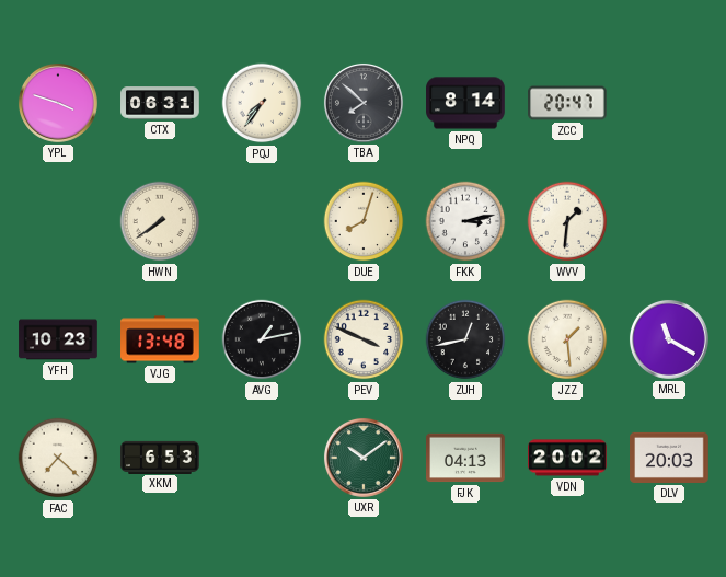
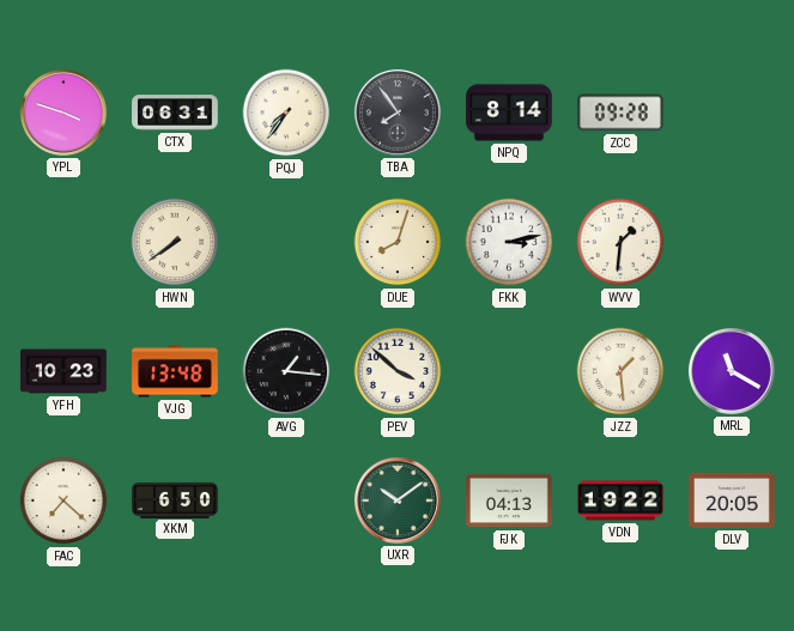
TBA: 7:52 -> 7:54
ZCC: 20:47 -> 09:28
AVG: 1:13 -> 1:16
PEV: 3:49 -> 3:52
ZUH: 12:43 -> none
XKM: 6:53 -> 6:50
VDN: 20:02 -> 19:22
DLV: 20:03 -> 20:05
